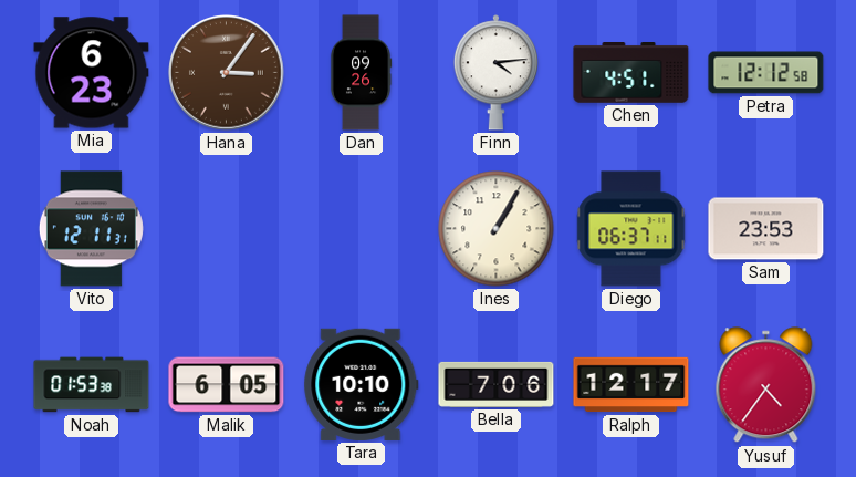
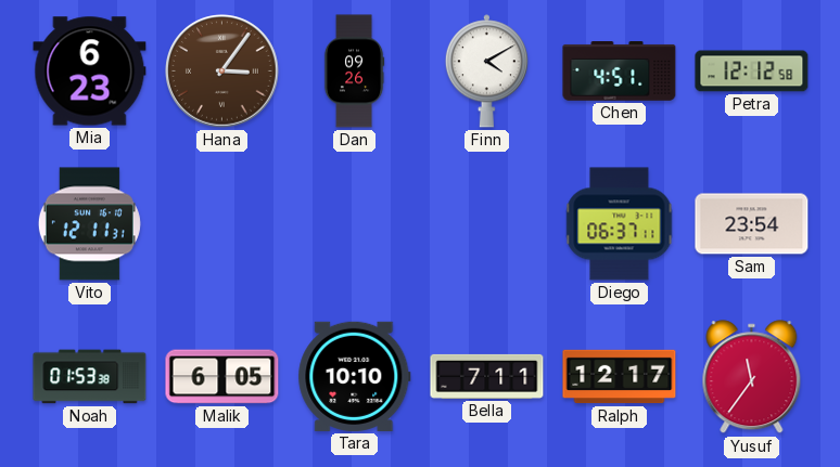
Finn: 4:14 -> 4:10
Ines: 1:05 -> none
Sam: 23:53 -> 23:54
Bella: 7:06 -> 7:11
Yusuf: 4:36 -> 11:36
